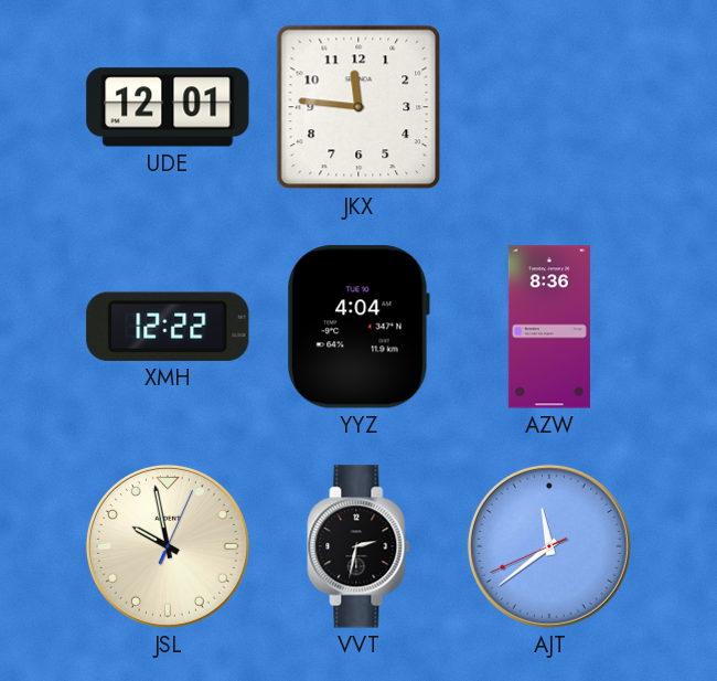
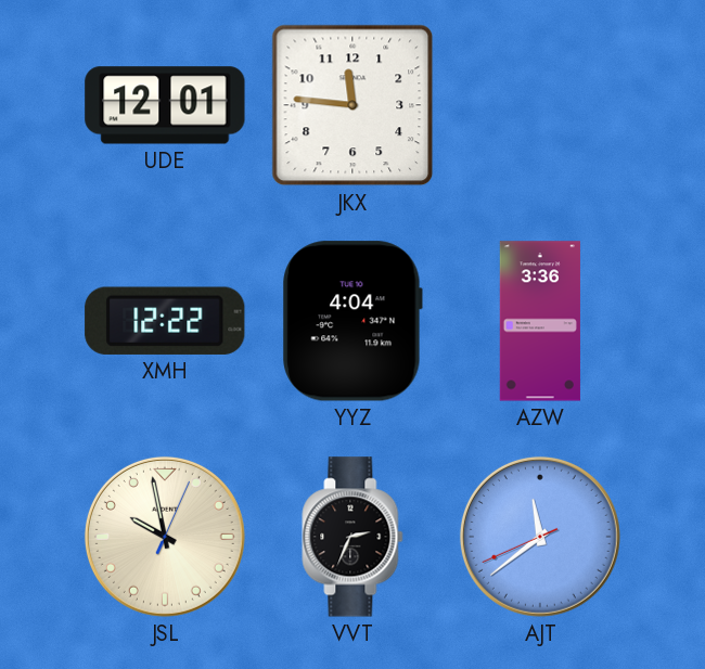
AZW: 8:36 -> 3:36
VVT: 2:32 -> 2:34
